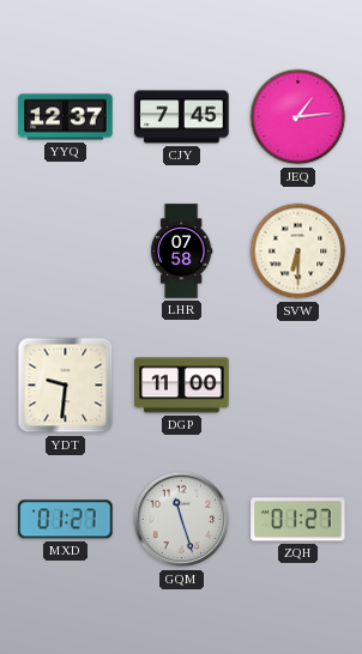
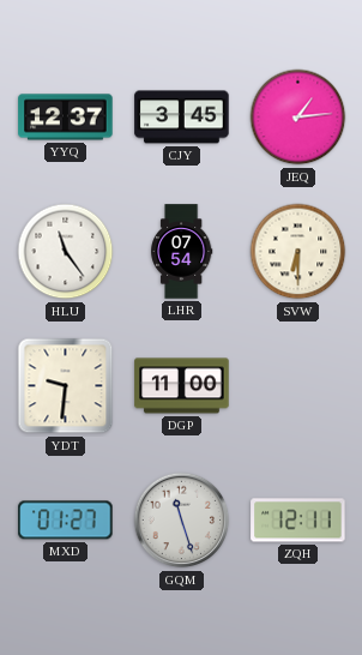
CJY: 7:45 -> 3:45
HLU: none -> 11:24
LHR: 07:58 -> 07:54
ZQH: 01:27 -> 12:11
